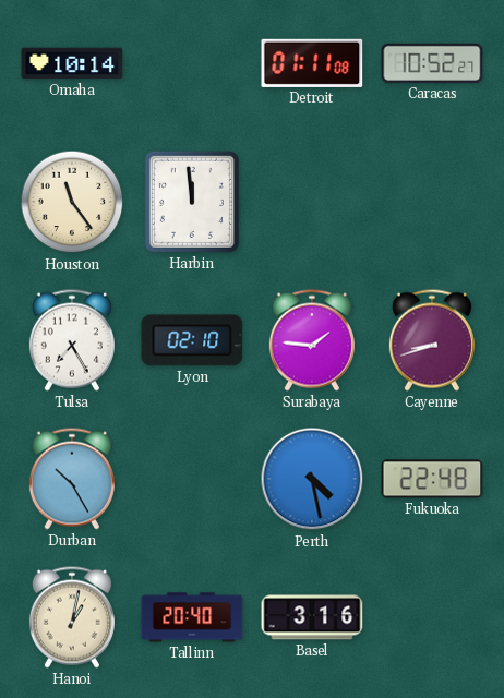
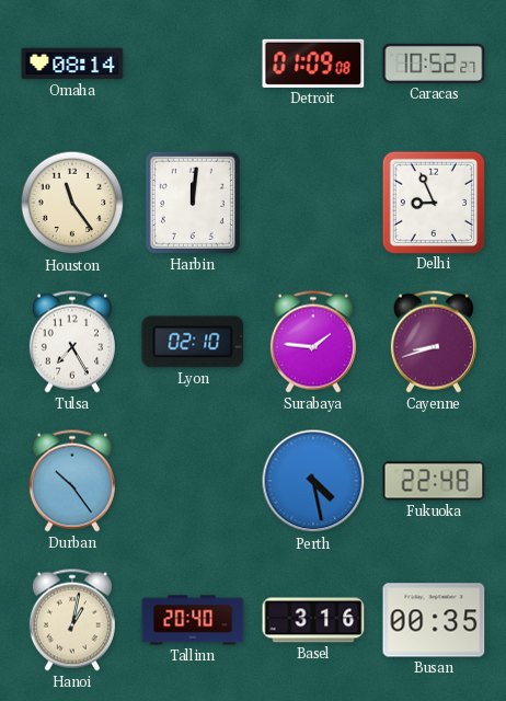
Omaha: 10:14 -> 08:14
Detroit: 01:11 -> 01:09
Harbin: 11:59 -> 12:01
Delhi: none -> 8:56
Durban: 10:25 -> 10:24
Busan: none -> 00:35
